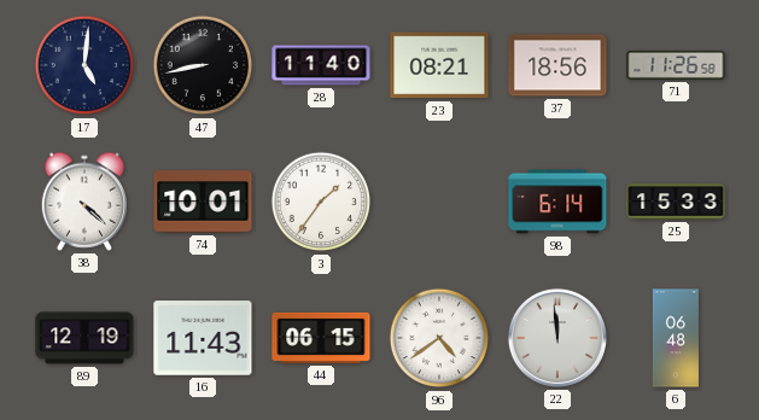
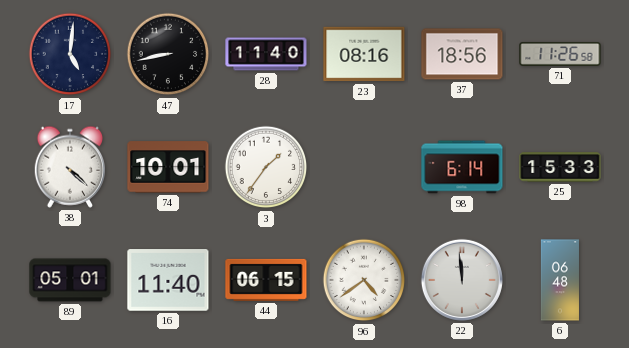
23: 08:21 -> 08:16
89: 12:19 -> 05:01
16: 11:43 -> 11:40
